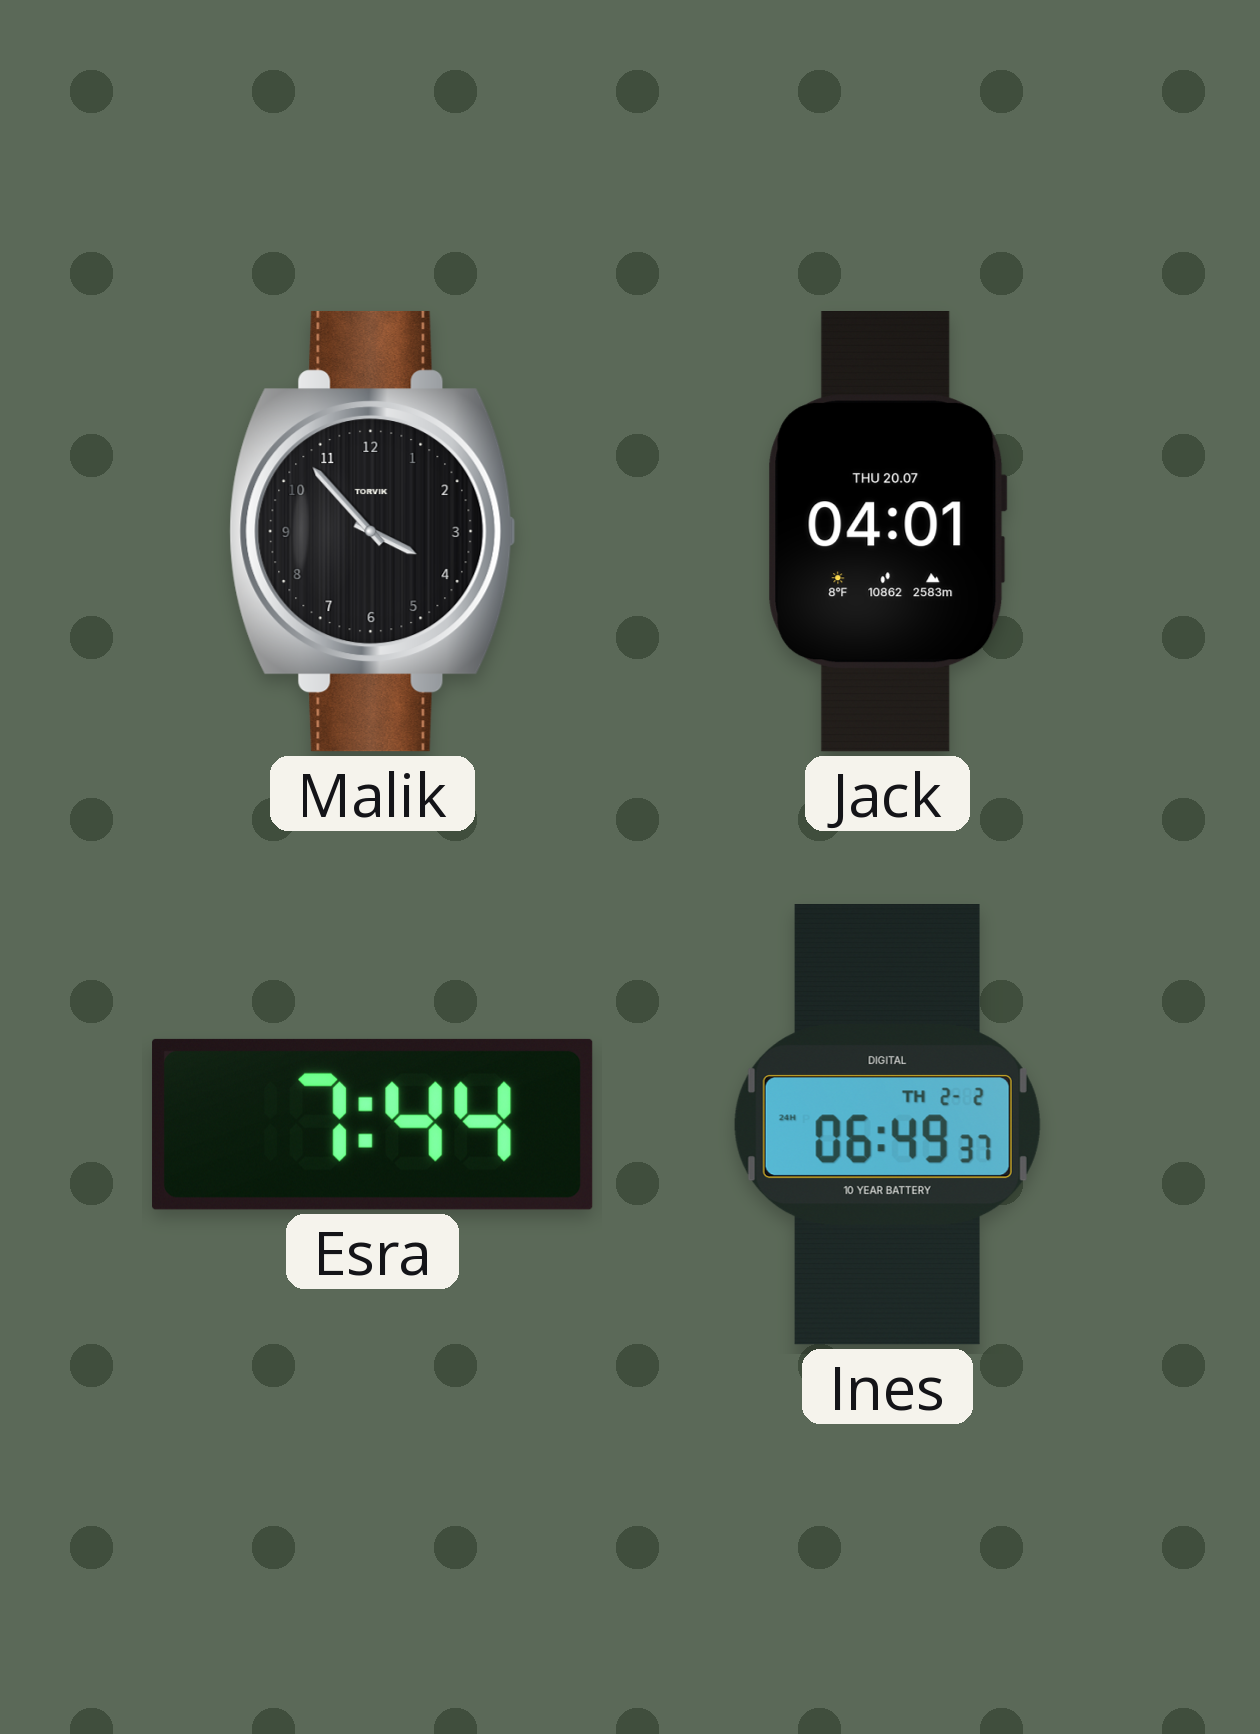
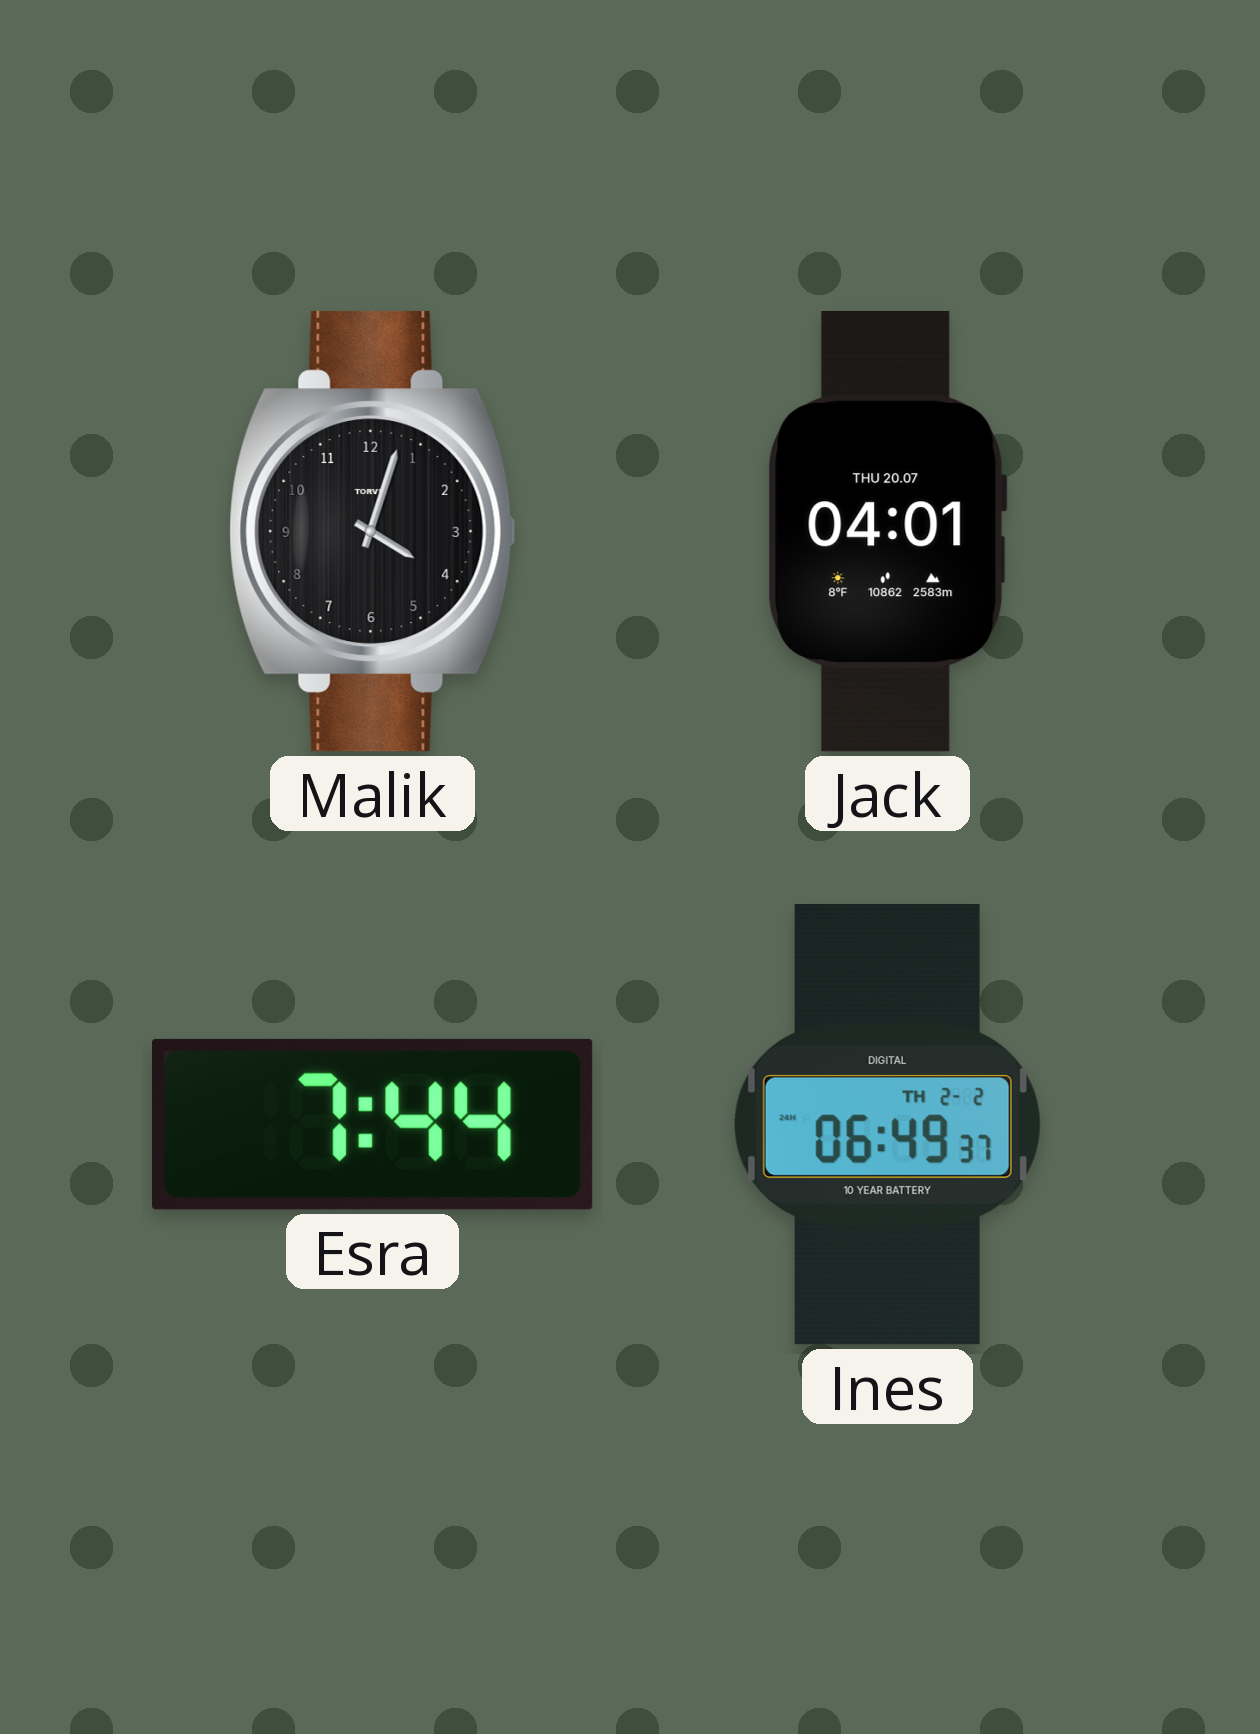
Malik: 3:53 -> 4:03
